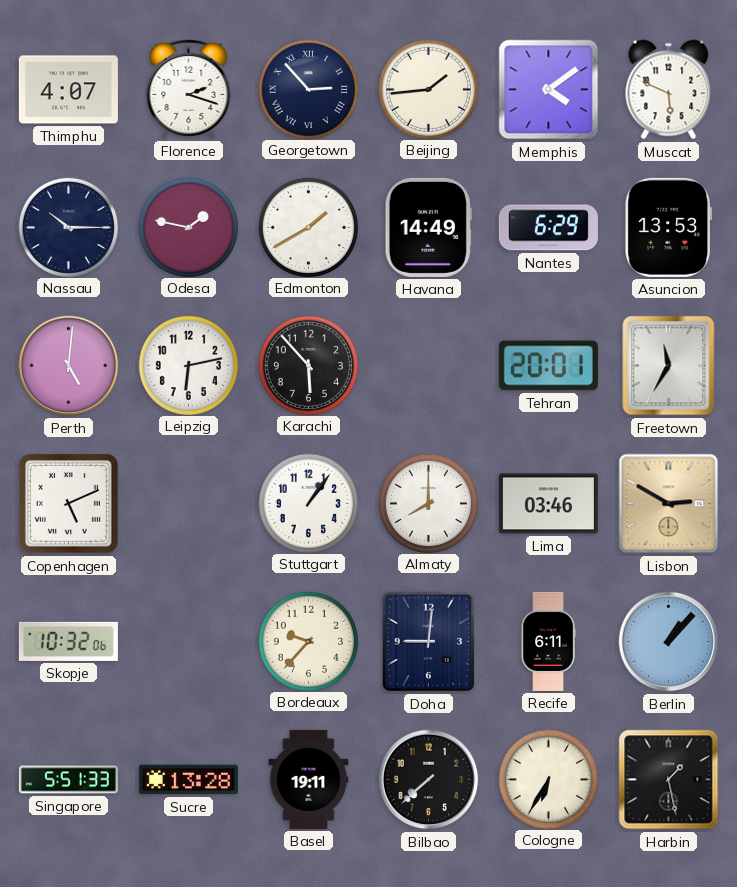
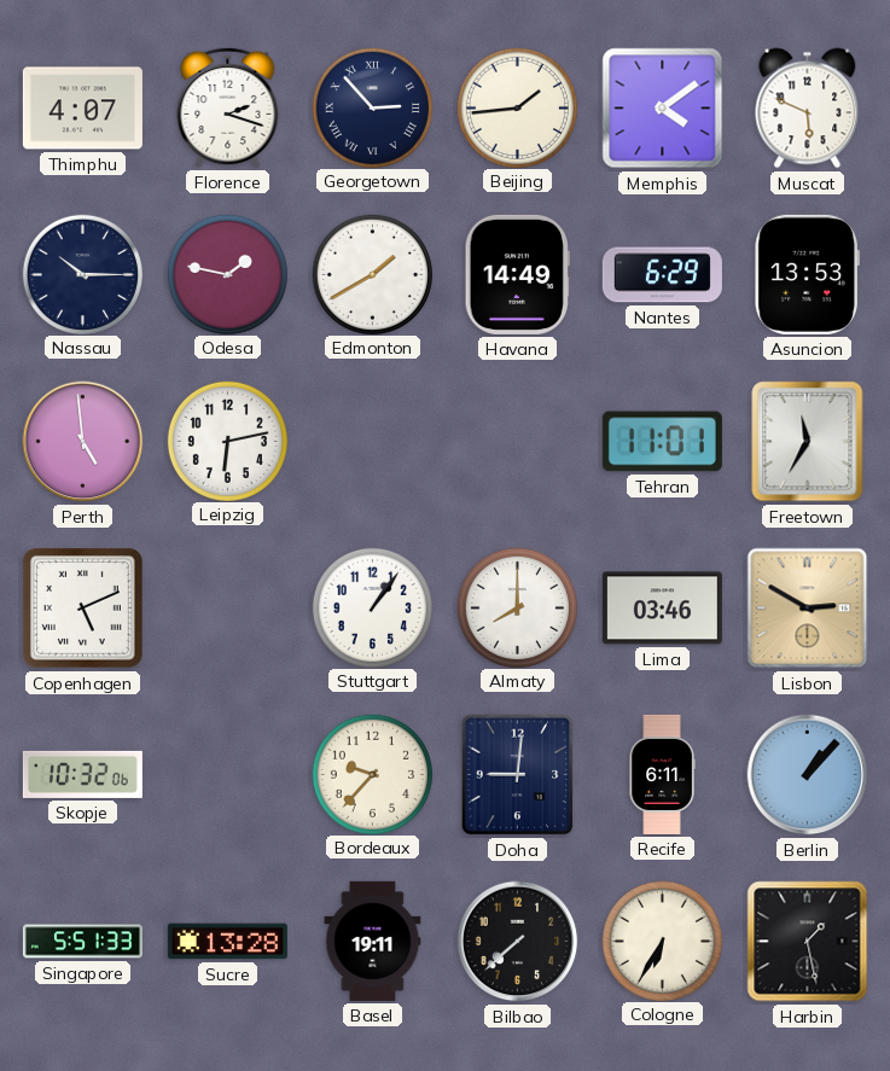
Perth: 5:01 -> 4:59
Karachi: 5:53 -> none
Tehran: 20:01 -> 11:01
